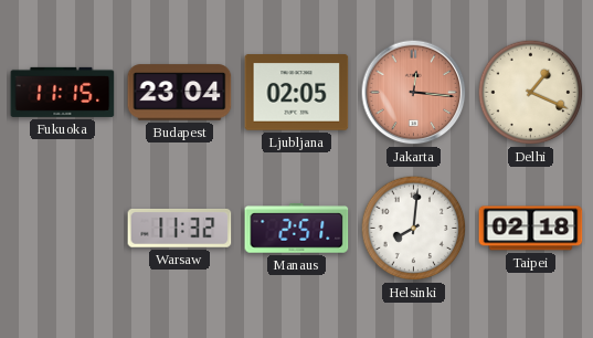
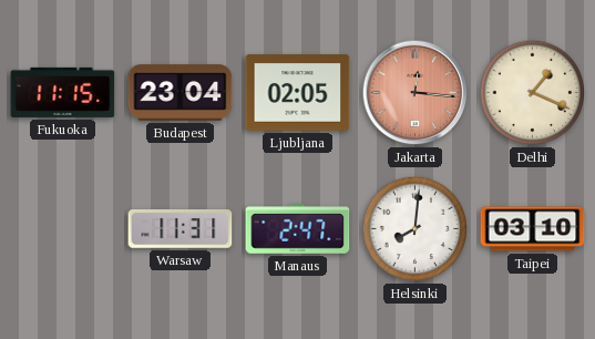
Warsaw: 11:32 -> 11:31
Manaus: 2:51 -> 2:47
Taipei: 02:18 -> 03:10
